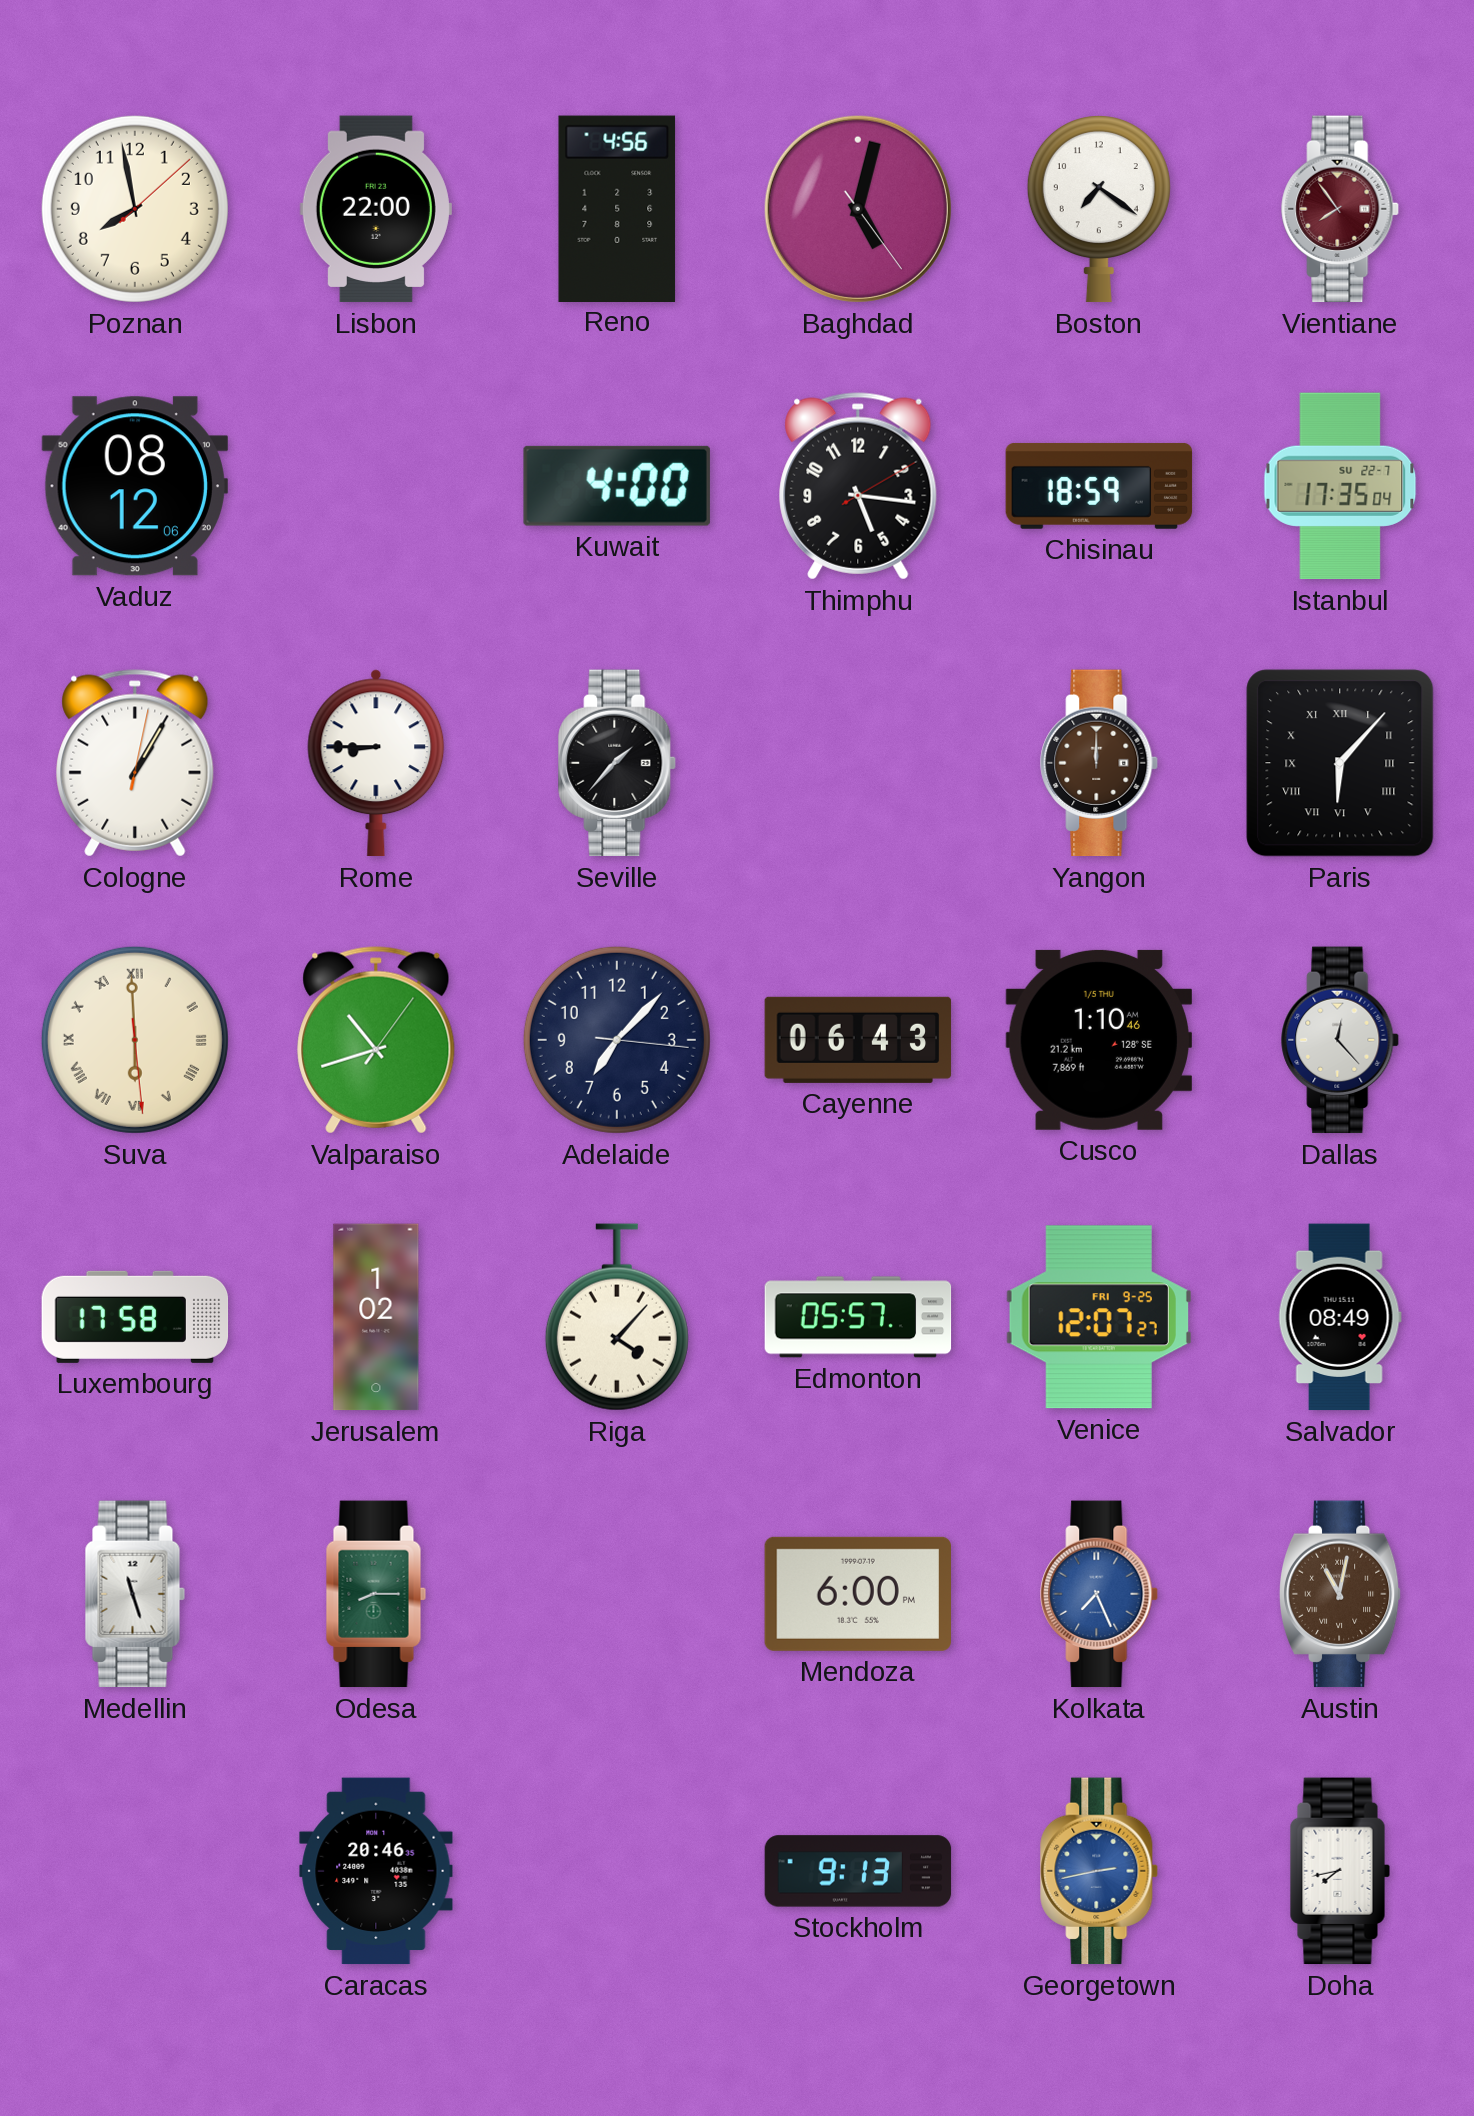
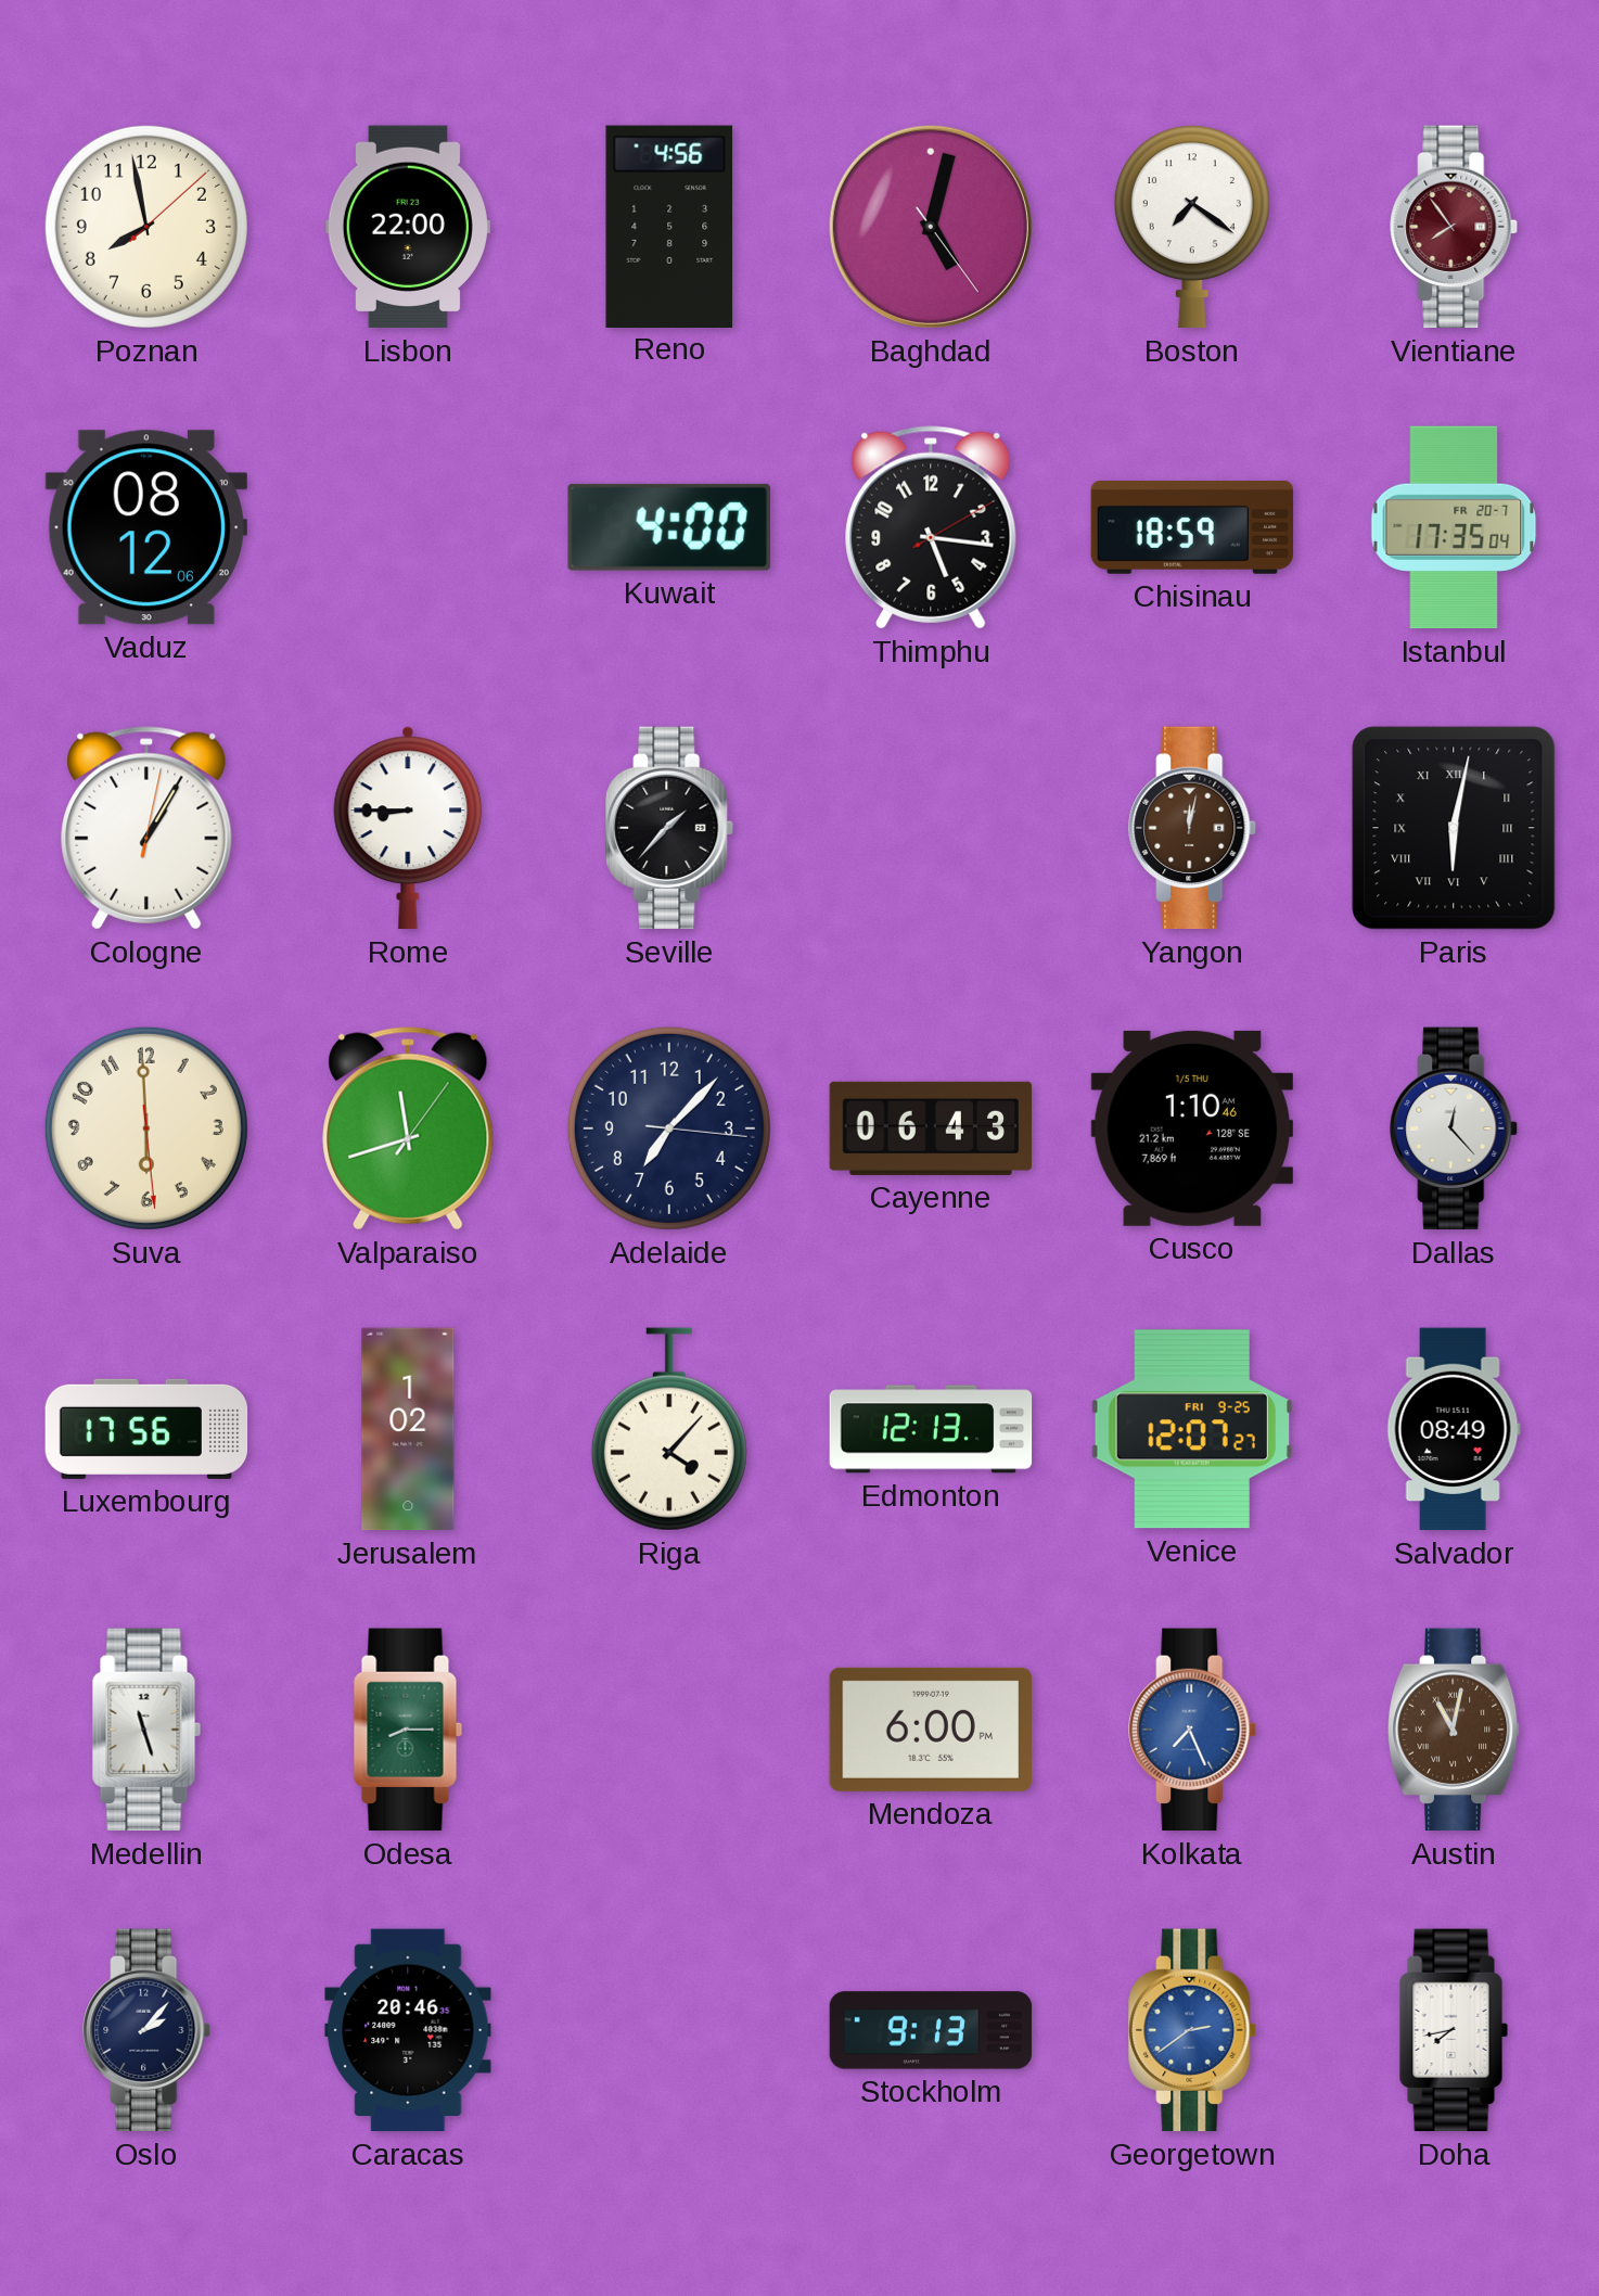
Istanbul date: SU 22-7 -> FR 20-7
Yangon: 12:00 -> 12:02
Paris: 6:07 -> 6:02
Suva numerals: Roman -> Arabic
Valparaiso: 10:42 -> 11:42
Luxembourg: 17:58 -> 17:56
Edmonton: 05:57 -> 12:13
Oslo: none -> 2:07
Georgetown: 2:43 -> 2:39
